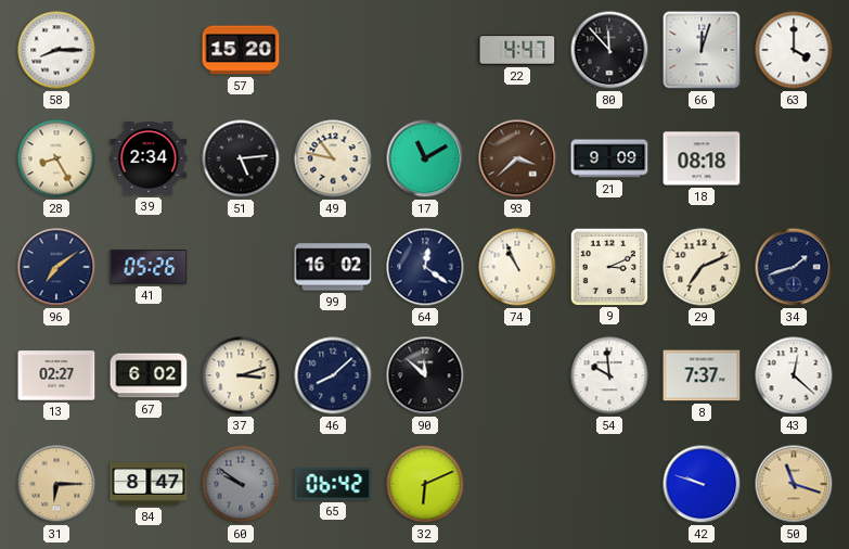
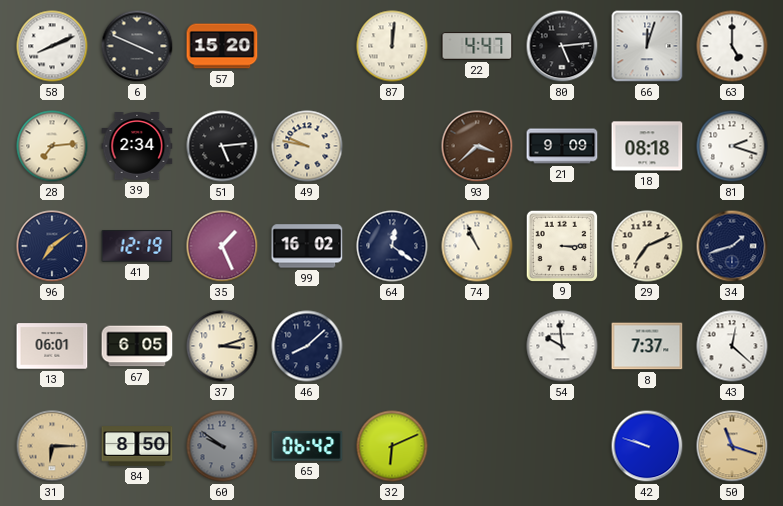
58: 8:15 -> 8:11
6: none -> 3:49
87: none -> 12:01
80: 11:53 -> 5:14
63: 4:00 -> 5:00
28: 8:25 -> 7:14
49: 10:47 -> 9:47
17: 11:10 -> none
81: none -> 2:18
41: 05:26 -> 12:19
35: none -> 1:26
9: 3:11 -> 3:15
13: 02:27 -> 06:01
67: 6:02 -> 6:05
90: 11:52 -> none
84: 8:47 -> 8:50
